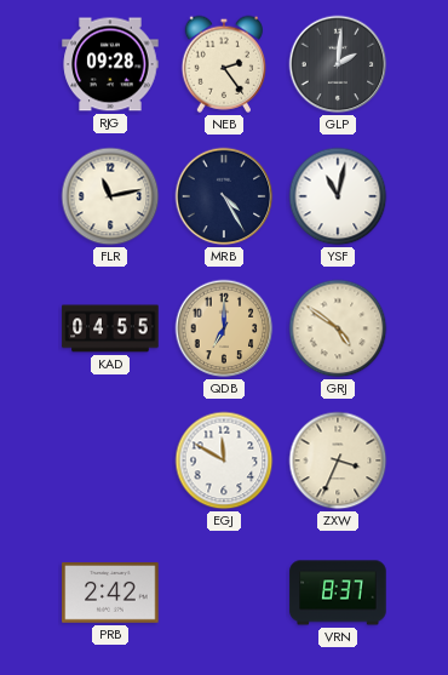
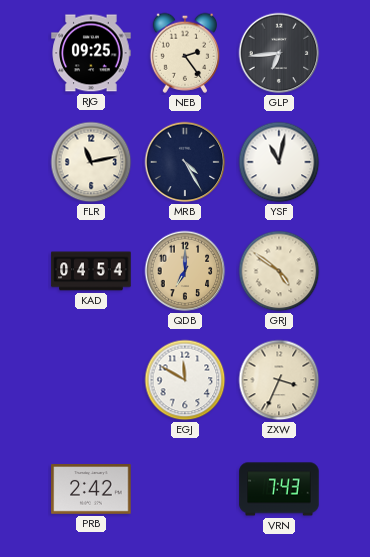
RJG: 09:28 -> 09:25
GLP: 2:01 -> 6:44
KAD: 04:55 -> 04:54
VRN: 8:37 -> 7:43
